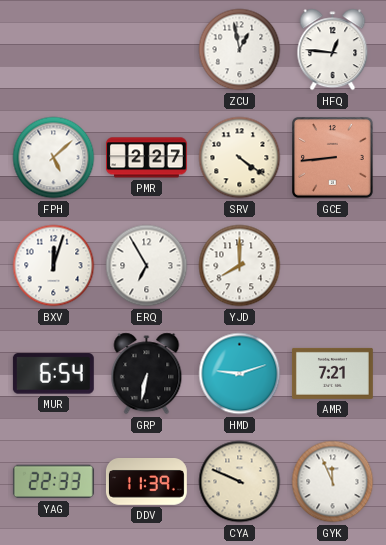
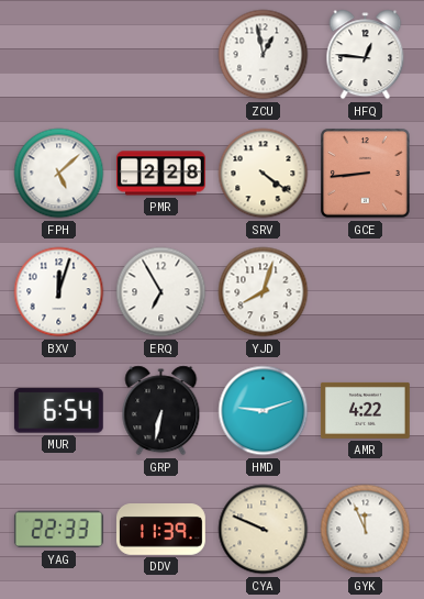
PMR: 2:27 -> 2:28
YJD: 8:00 -> 8:03
AMR: 7:21 -> 4:22
